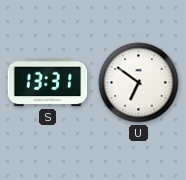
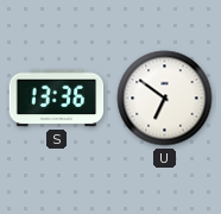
S: 13:31 -> 13:36
